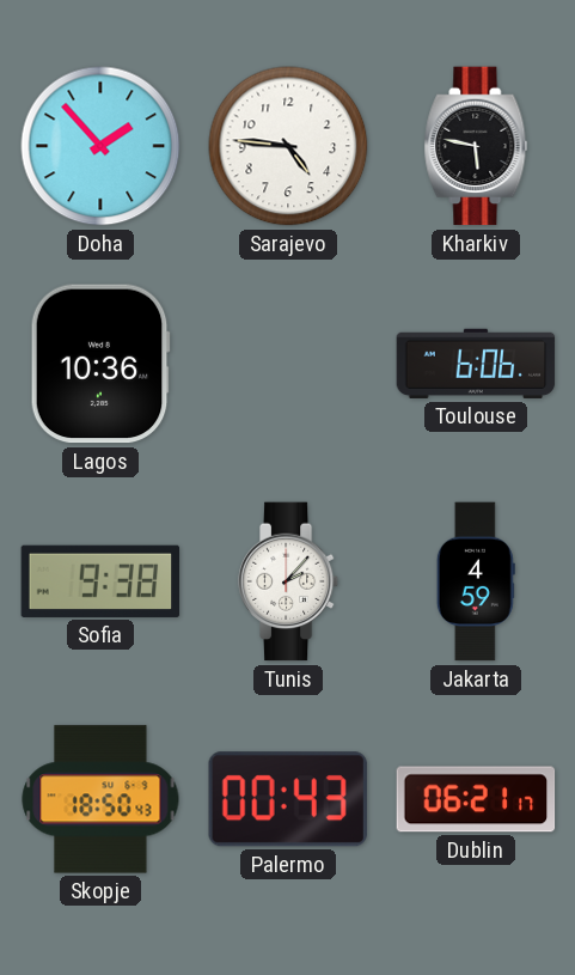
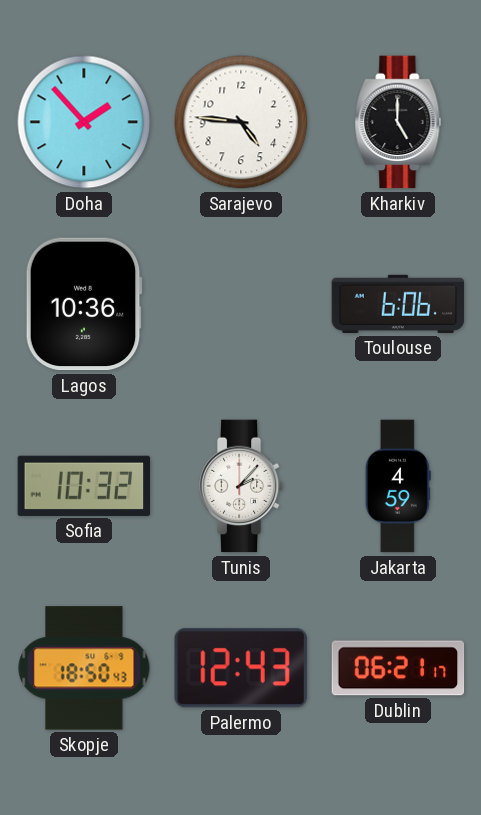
Kharkiv: 5:47 -> 5:00
Sofia: 9:38 -> 10:32
Palermo: 00:43 -> 12:43
